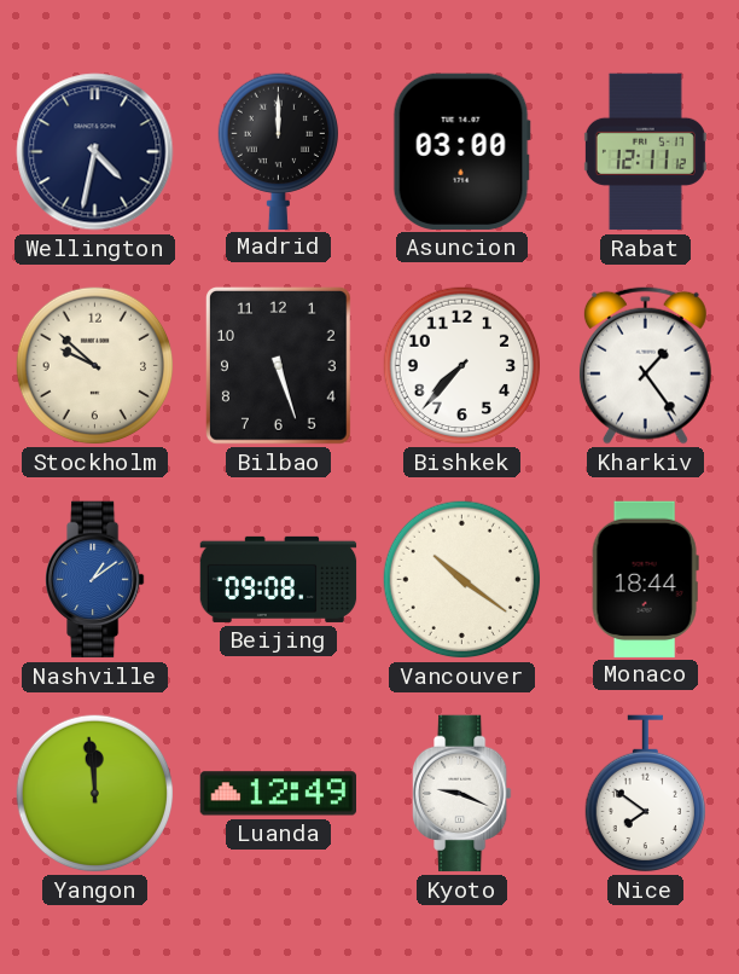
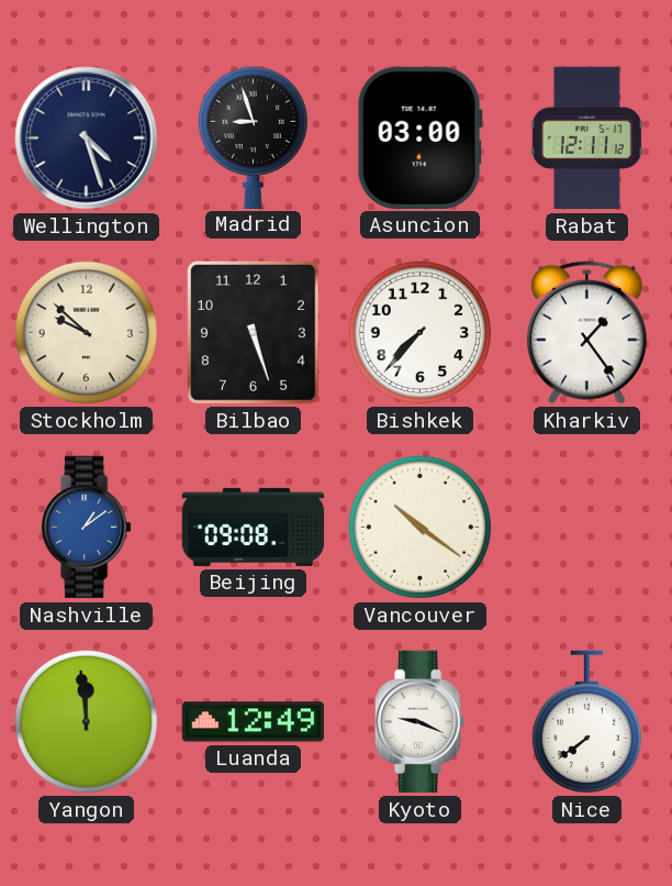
Wellington: 4:32 -> 4:27
Madrid: 12:00 -> 8:57
Monaco: 18:44 -> none
Nice: 7:51 -> 7:39
